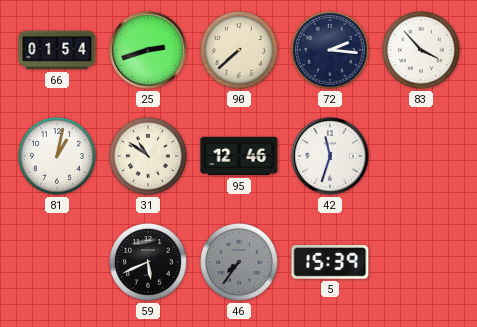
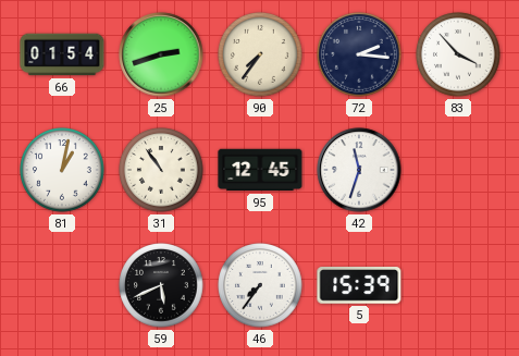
90: 7:38 -> 7:36
31: 10:51 -> 10:54
95: 12:46 -> 12:45
46 dial: grey -> white
